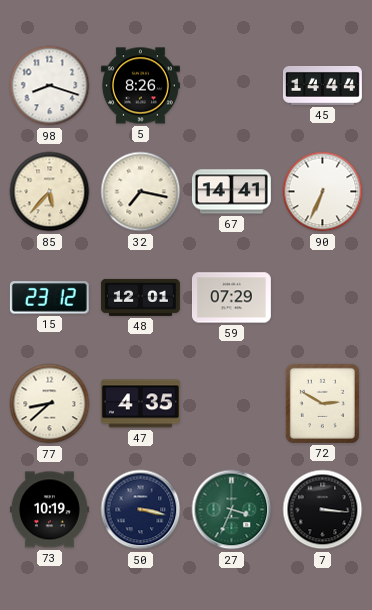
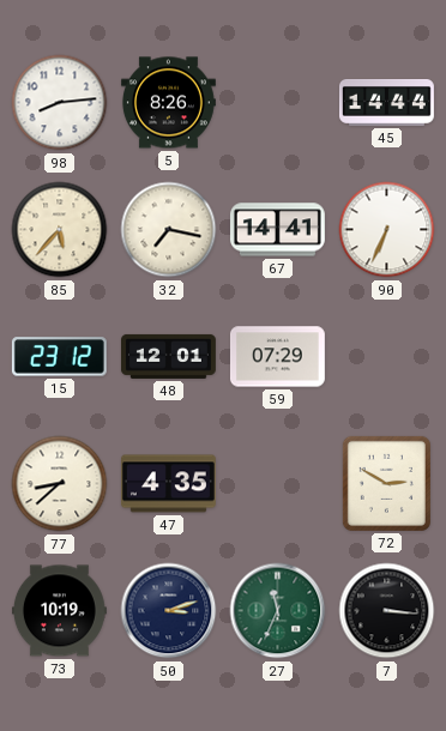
98: 8:18 -> 8:14
50: 3:17 -> 3:12
27: 3:34 -> 11:34
